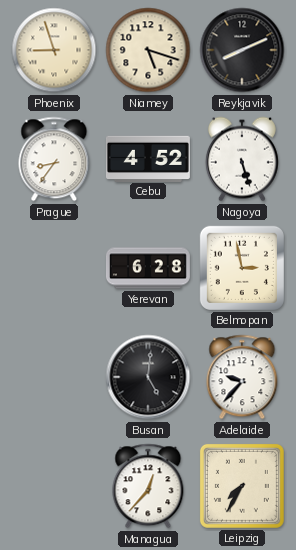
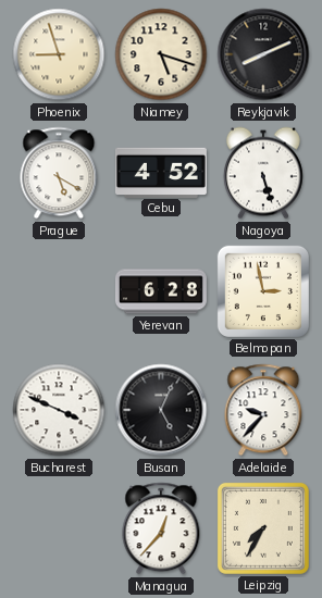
Prague: 8:36 -> 5:20
Bucharest: none -> 3:49
Busan: 5:01 -> 5:04
